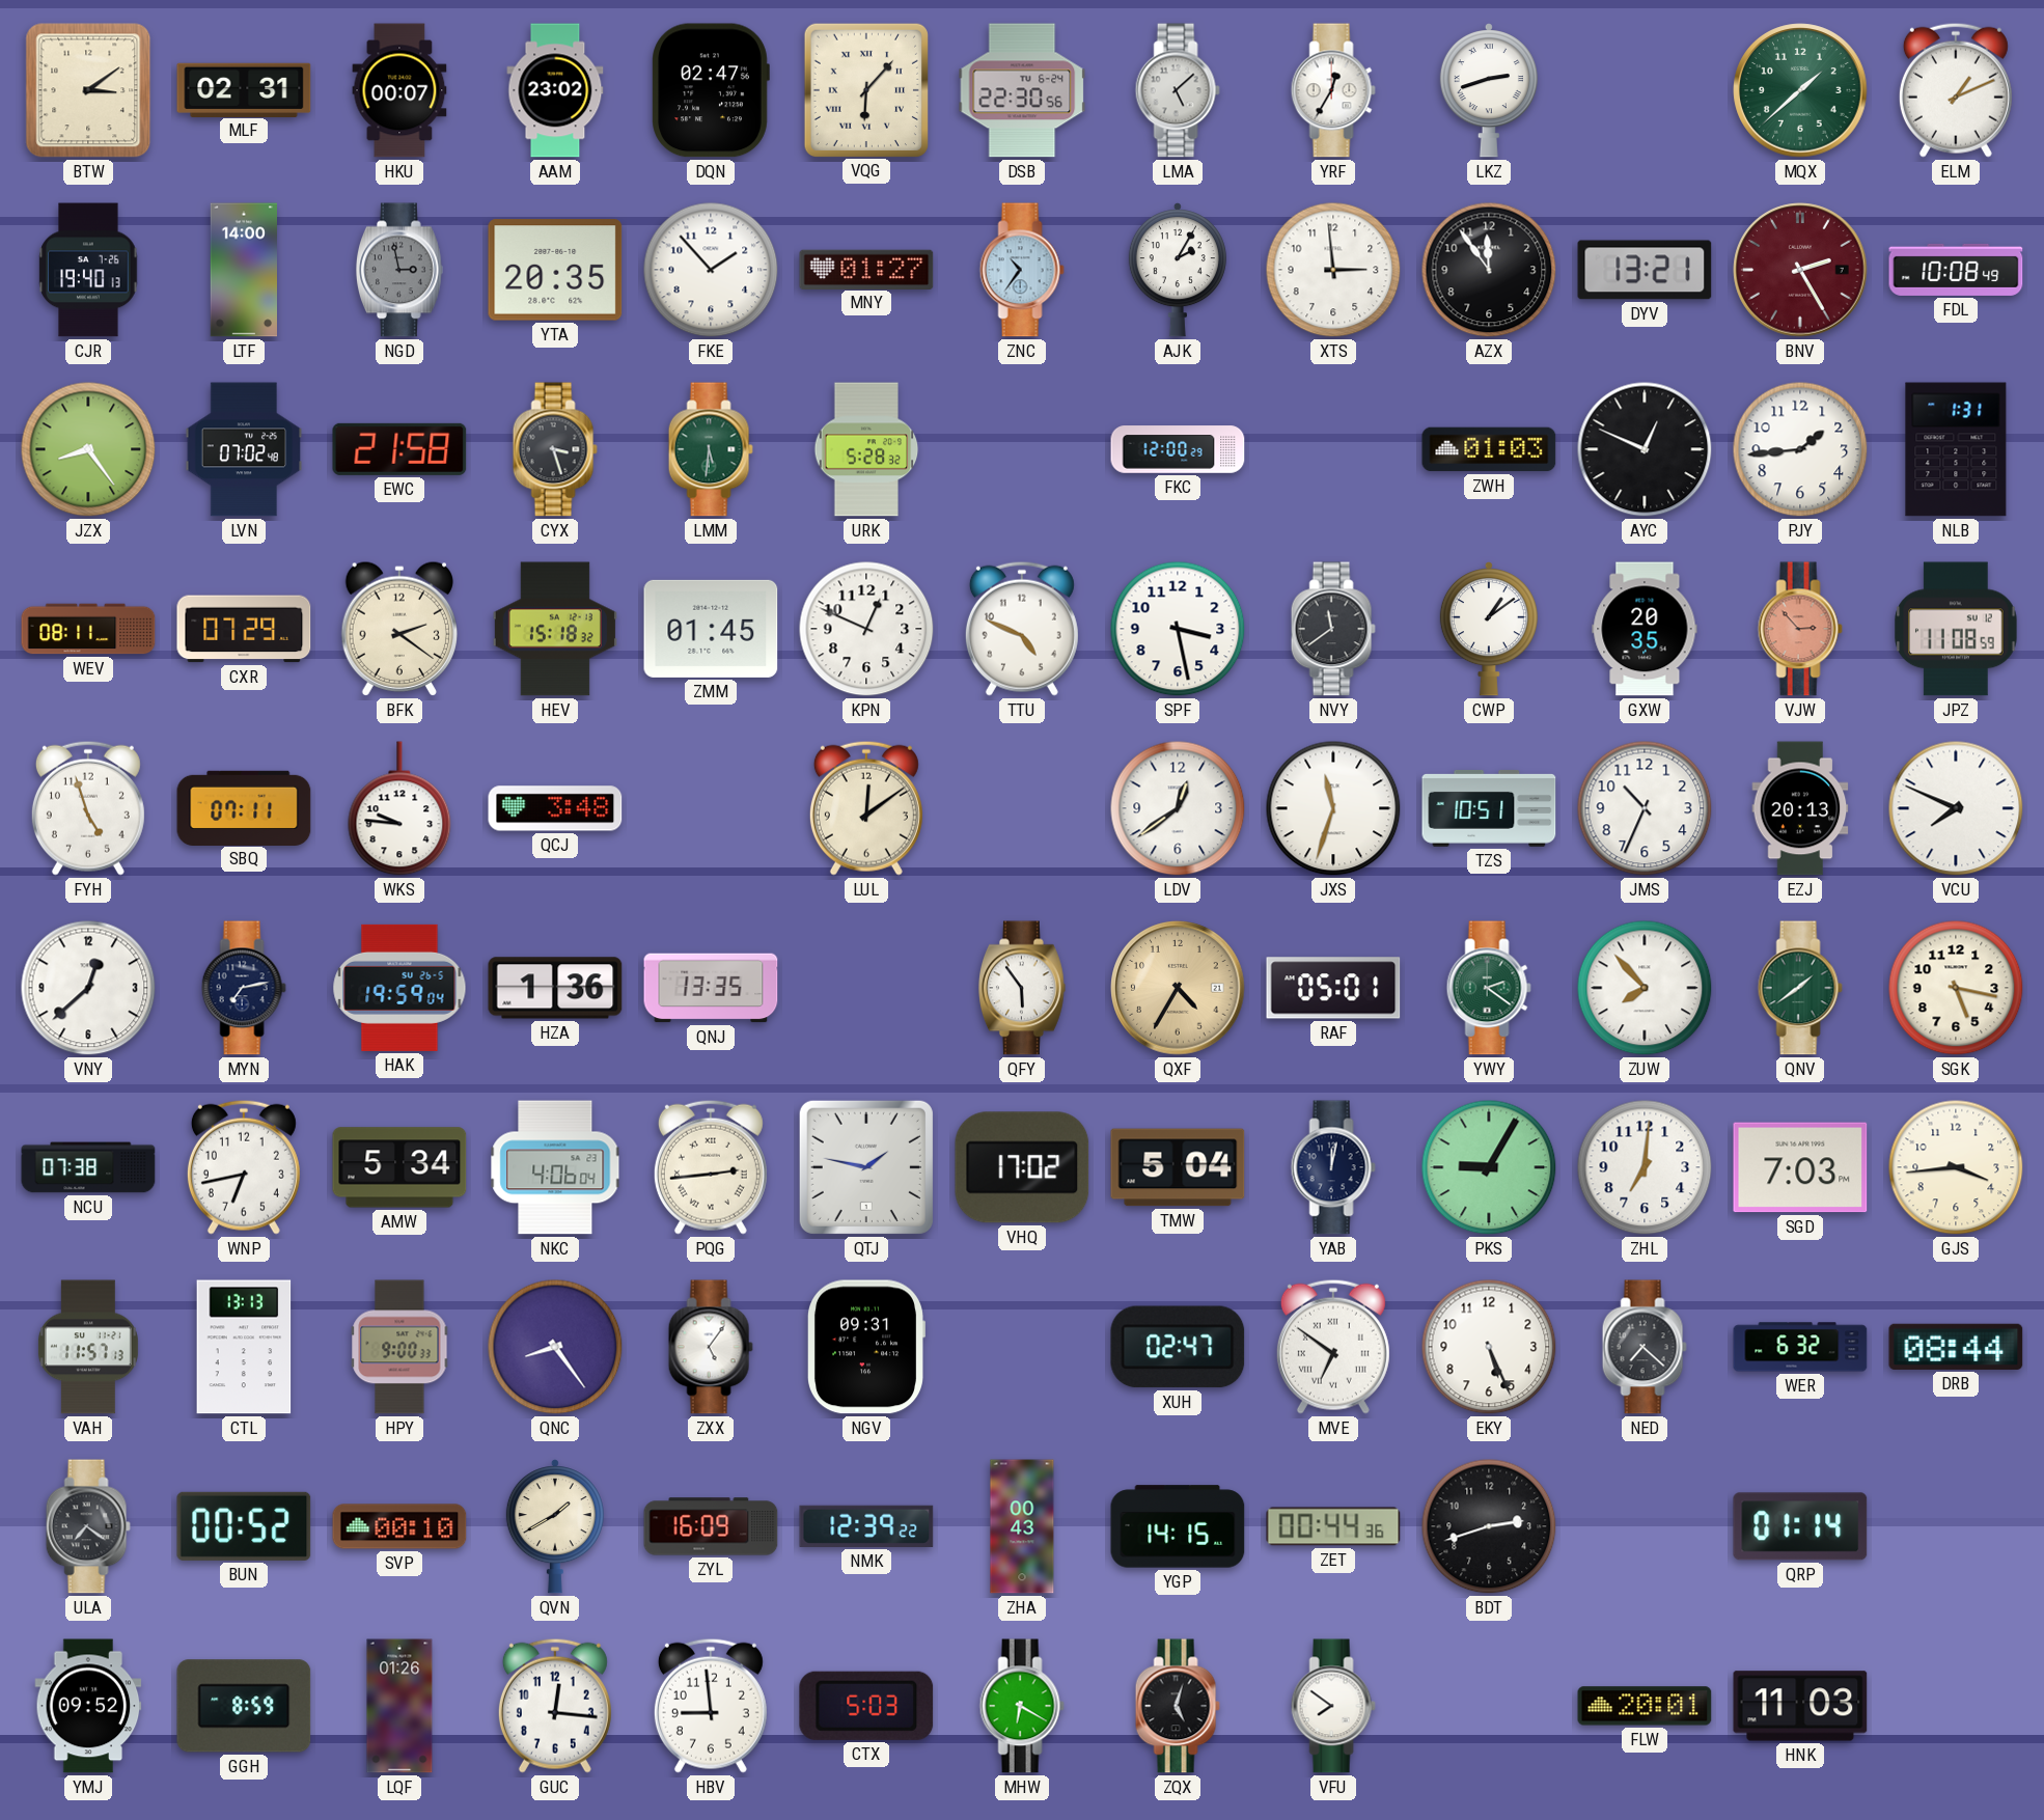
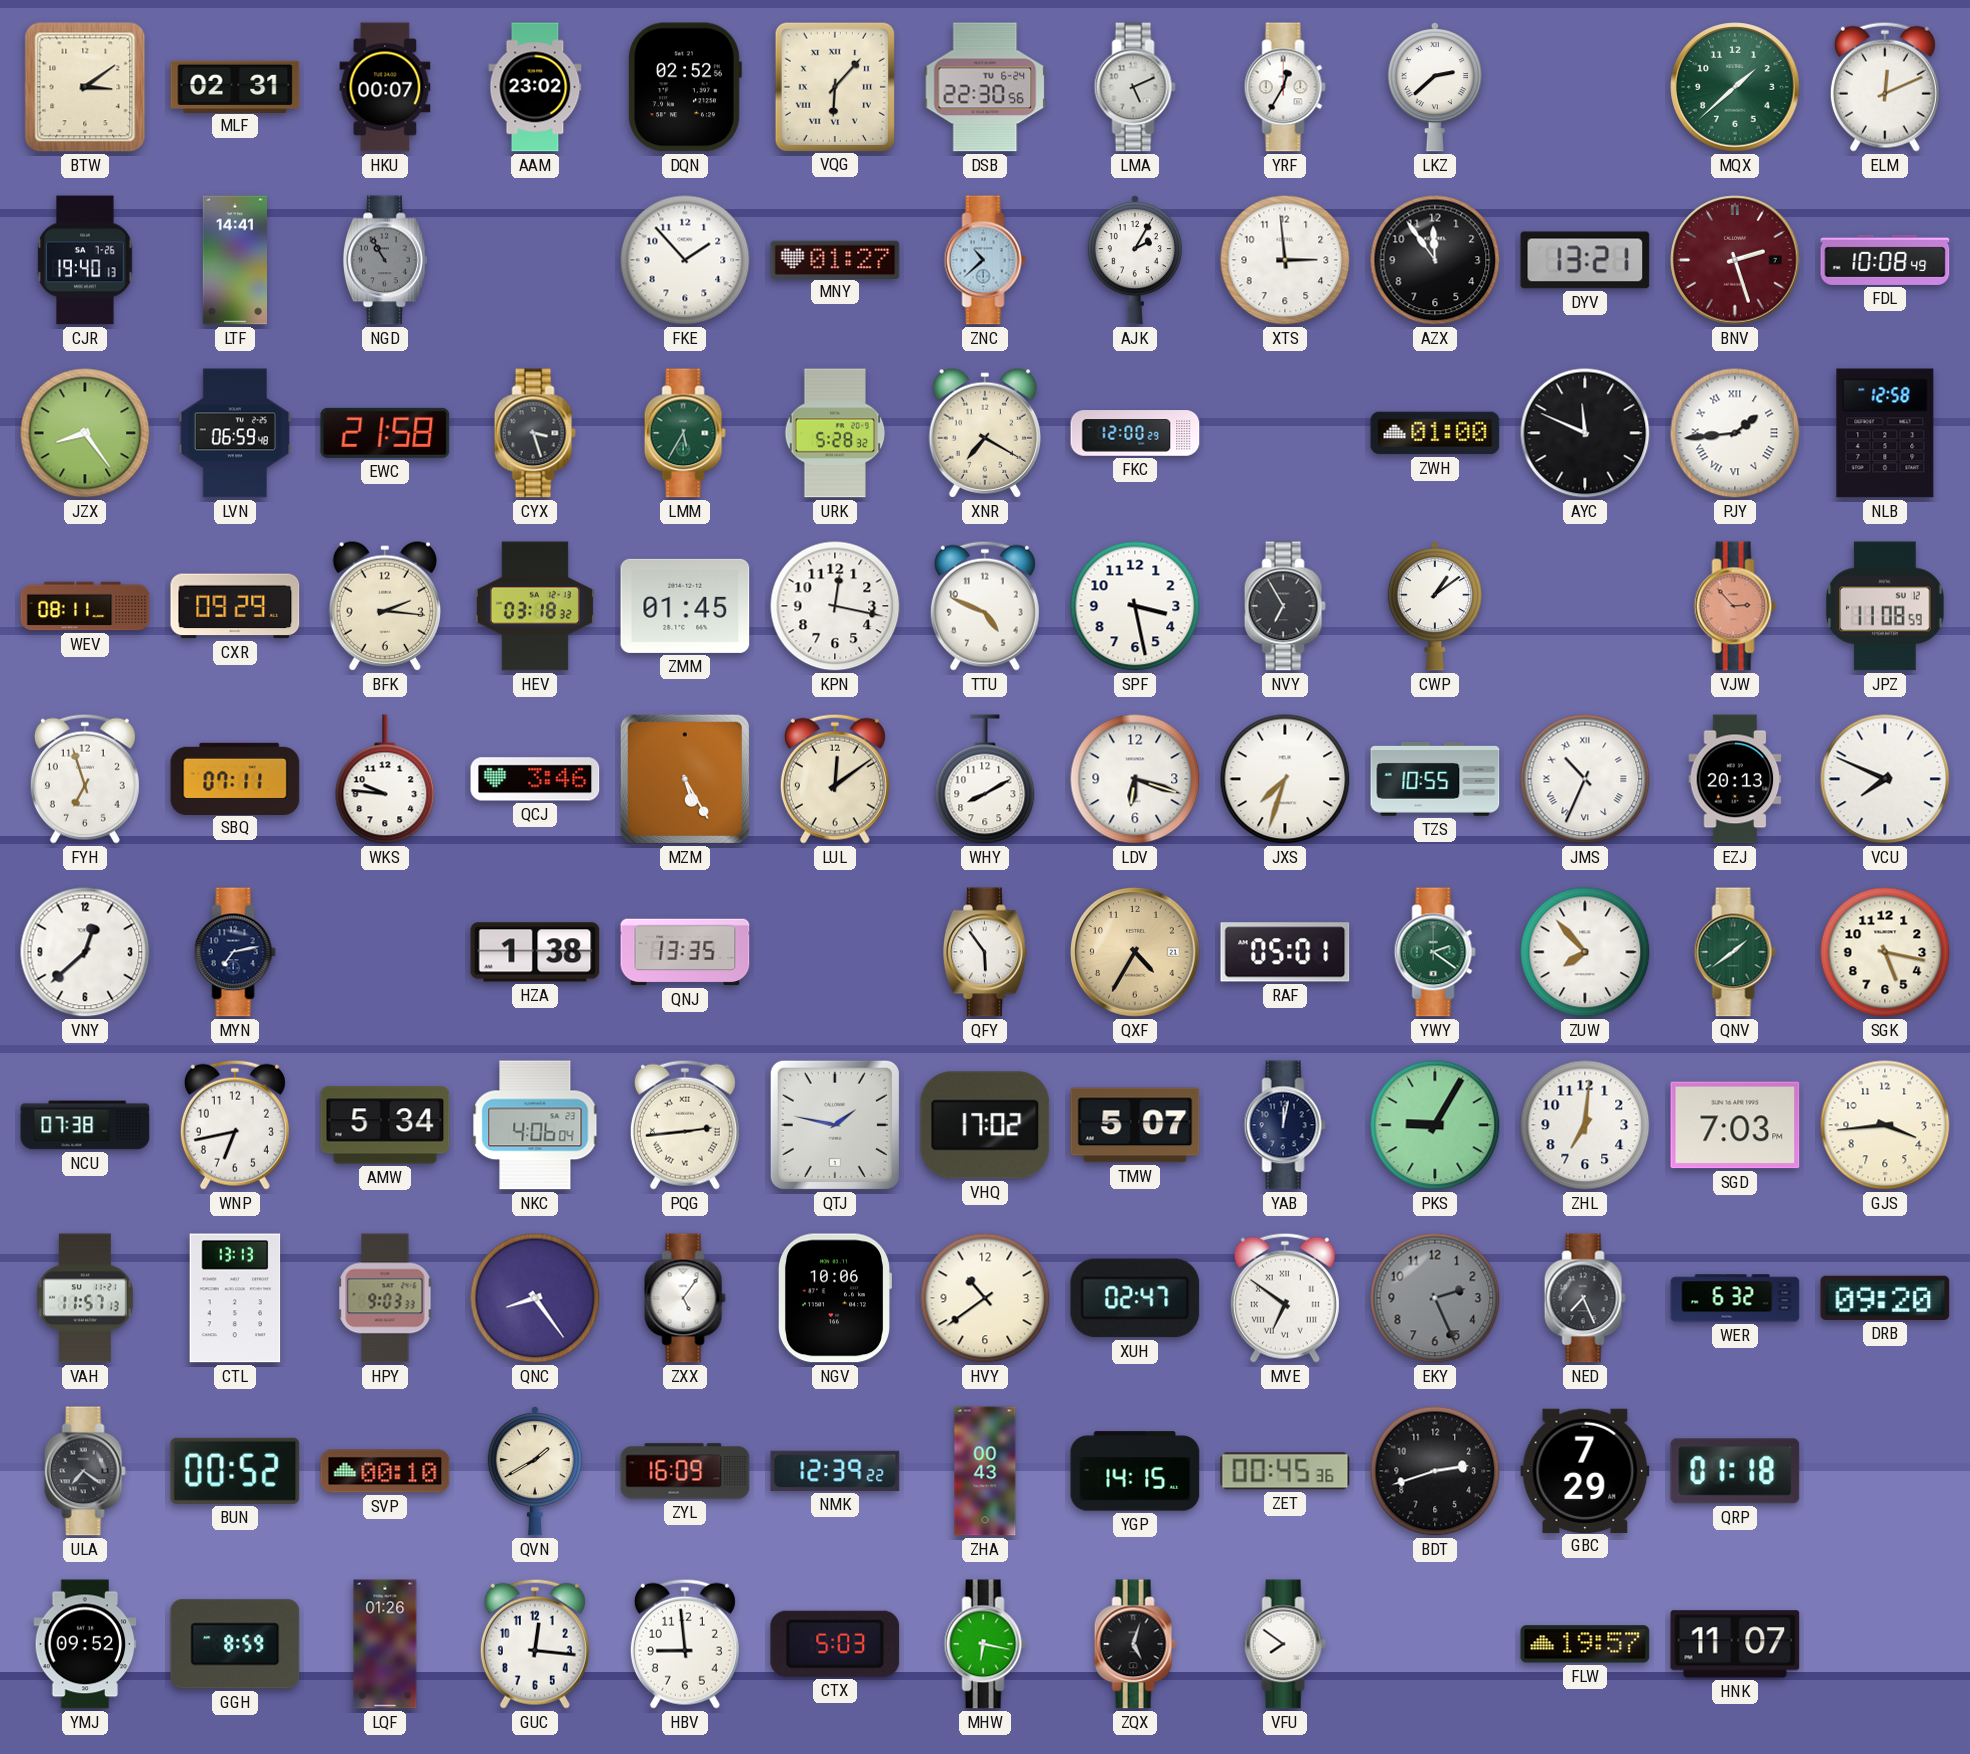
DQN: 02:47 -> 02:52
LMA: 5:08 -> 5:11
LKZ: 2:42 -> 2:38
ELM: 1:11 -> 12:11
LTF: 14:00 -> 14:41
NGD: 2:58 -> 10:55
YTA: 20:35 -> none
ZNC: 10:36 -> 10:38
BNV: 2:25 -> 2:27
LVN: 07:02 -> 06:59
LMM: 5:31 -> 5:35
XNR: none -> 7:20
ZWH: 01:03 -> 01:00
AYC: 12:49 -> 11:49
PJY numerals: Arabic -> Roman
NLB: 1:31 -> 12:58
CXR: 07:29 -> 09:29
BFK: 2:21 -> 2:16
HEV: 15:18 -> 03:18
KPN: 12:49 -> 12:17
NVY: 11:39 -> 6:55
GXW: 20:35 -> none
FYH: 4:57 -> 6:57
QCJ: 3:48 -> 3:46
MZM: none -> 5:25
WHY: none -> 8:10
LDV: 12:39 -> 6:18
JXS: 11:33 -> 7:33
TZS: 10:51 -> 10:55
JMS numerals: Arabic -> Roman
HAK: 19:59 -> none
HZA: 1:36 -> 1:38
TMW: 5:04 -> 5:07
HPY: 9:00 -> 9:03
NGV: 09:31 -> 10:06
HVY: none -> 10:39
EKY: 5:26 -> 2:26
EKY dial: white -> grey
NED: 7:22 -> 7:26
DRB: 08:44 -> 09:20
ZET: 00:44 -> 00:45
GBC: none -> 7:29
QRP: 01:14 -> 01:18
MHW: 6:20 -> 6:17
FLW: 20:01 -> 19:57
HNK: 11:03 -> 11:07
